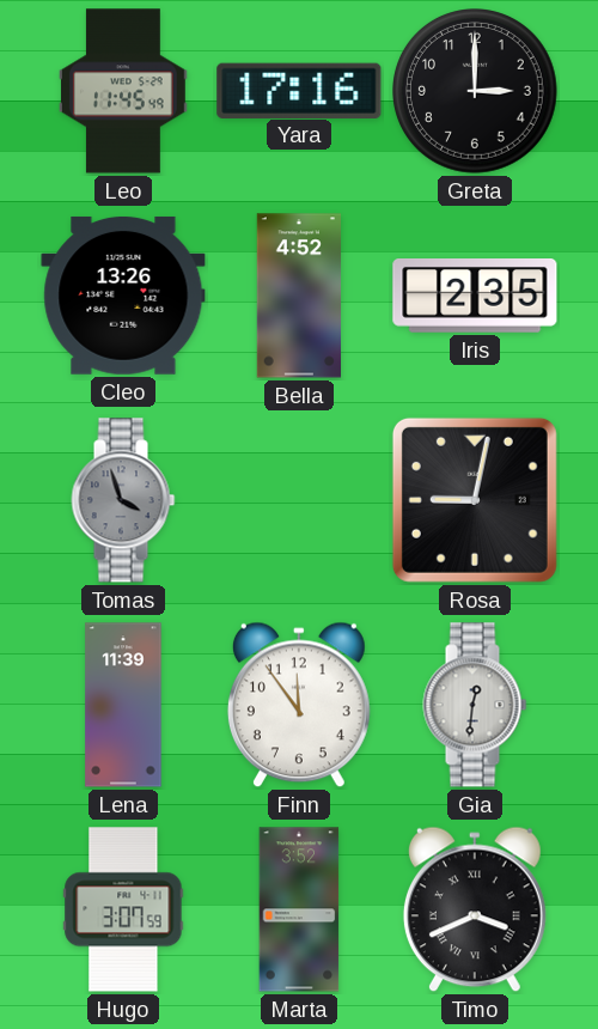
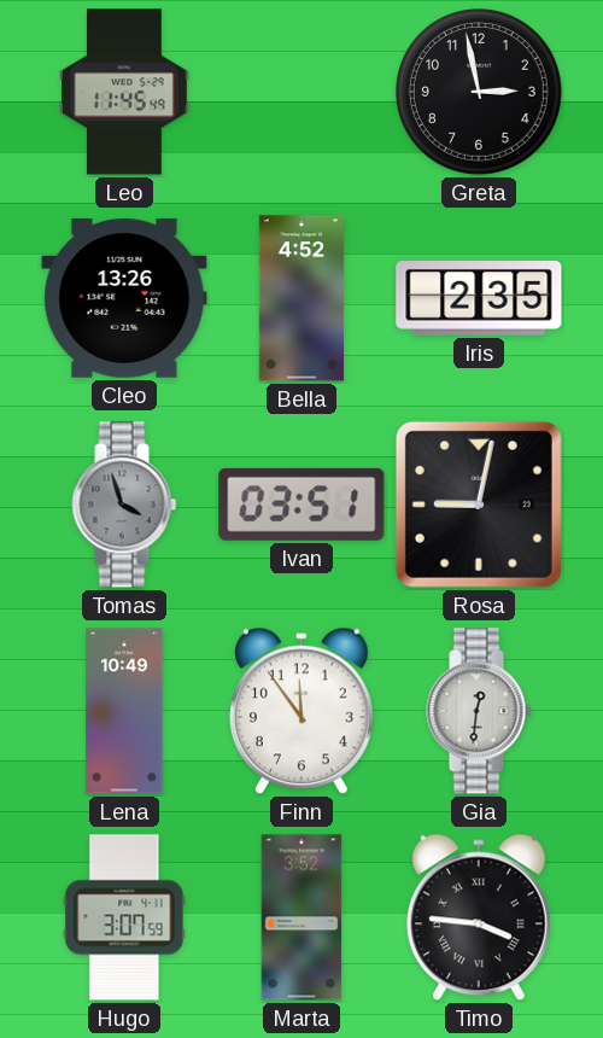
Yara: 17:16 -> none
Greta: 3:00 -> 2:58
Ivan: none -> 03:51
Lena: 11:39 -> 10:49
Timo: 3:41 -> 3:46
